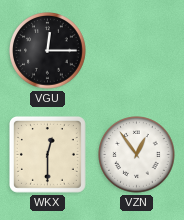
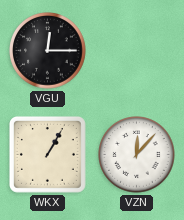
WKX: 12:30 -> 1:05
VZN: 12:54 -> 12:07
